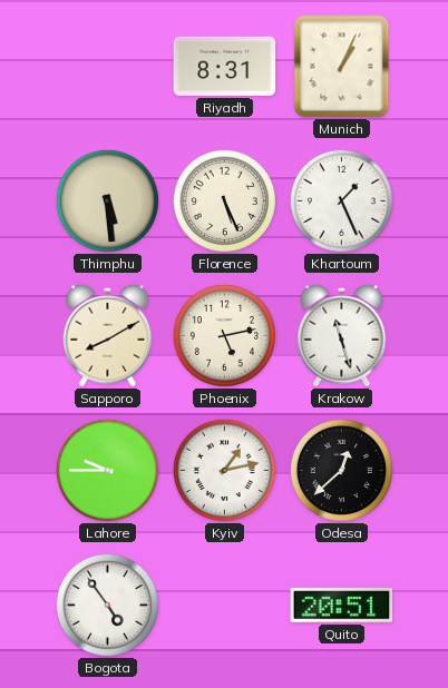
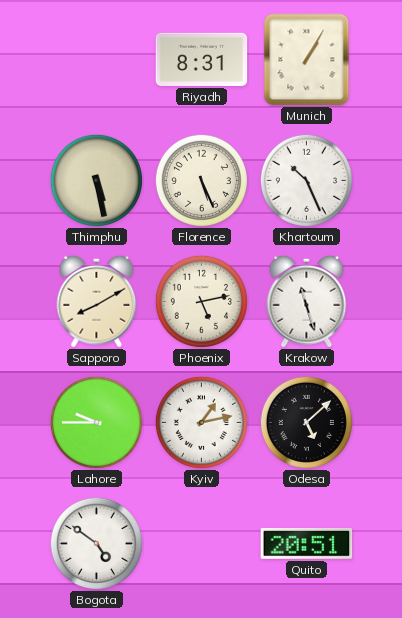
Munich: 1:04 -> 1:05
Thimphu: 5:29 -> 5:28
Khartoum: 1:26 -> 10:26
Odesa: 12:38 -> 5:08
Bogota: 4:54 -> 4:51
